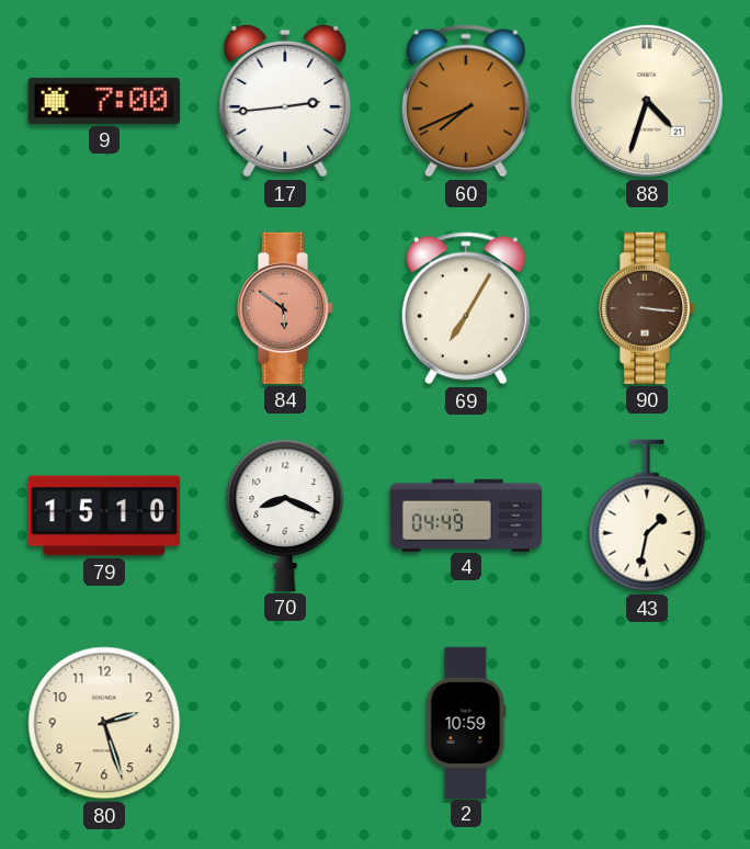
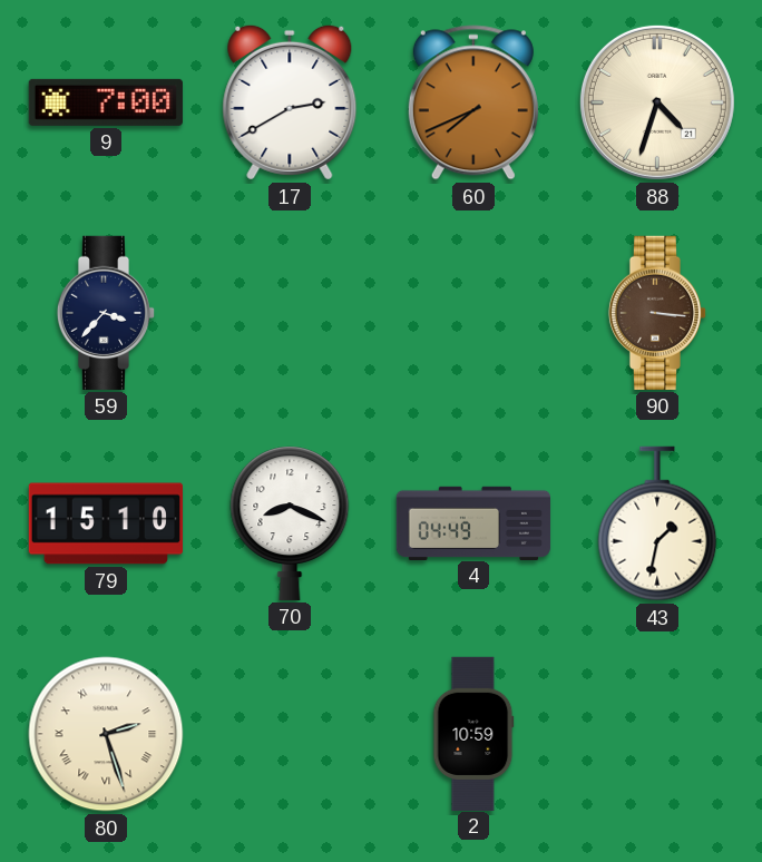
17: 2:44 -> 2:40
59: none -> 3:37
84: 5:51 -> none
69: 7:05 -> none
80 numerals: Arabic -> Roman
